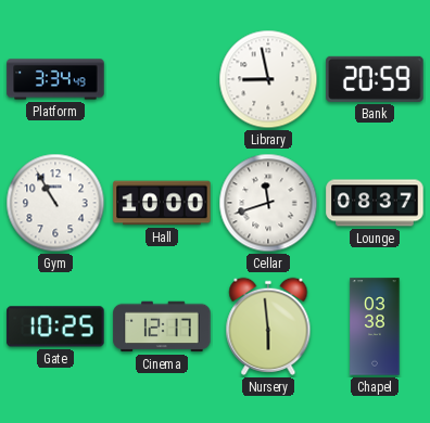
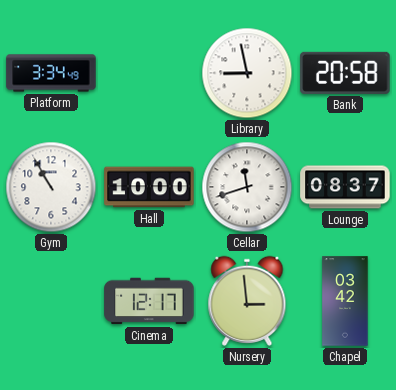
Bank: 20:59 -> 20:58
Gate: 10:25 -> none
Nursery: 5:59 -> 2:59
Chapel: 03:38 -> 03:42
